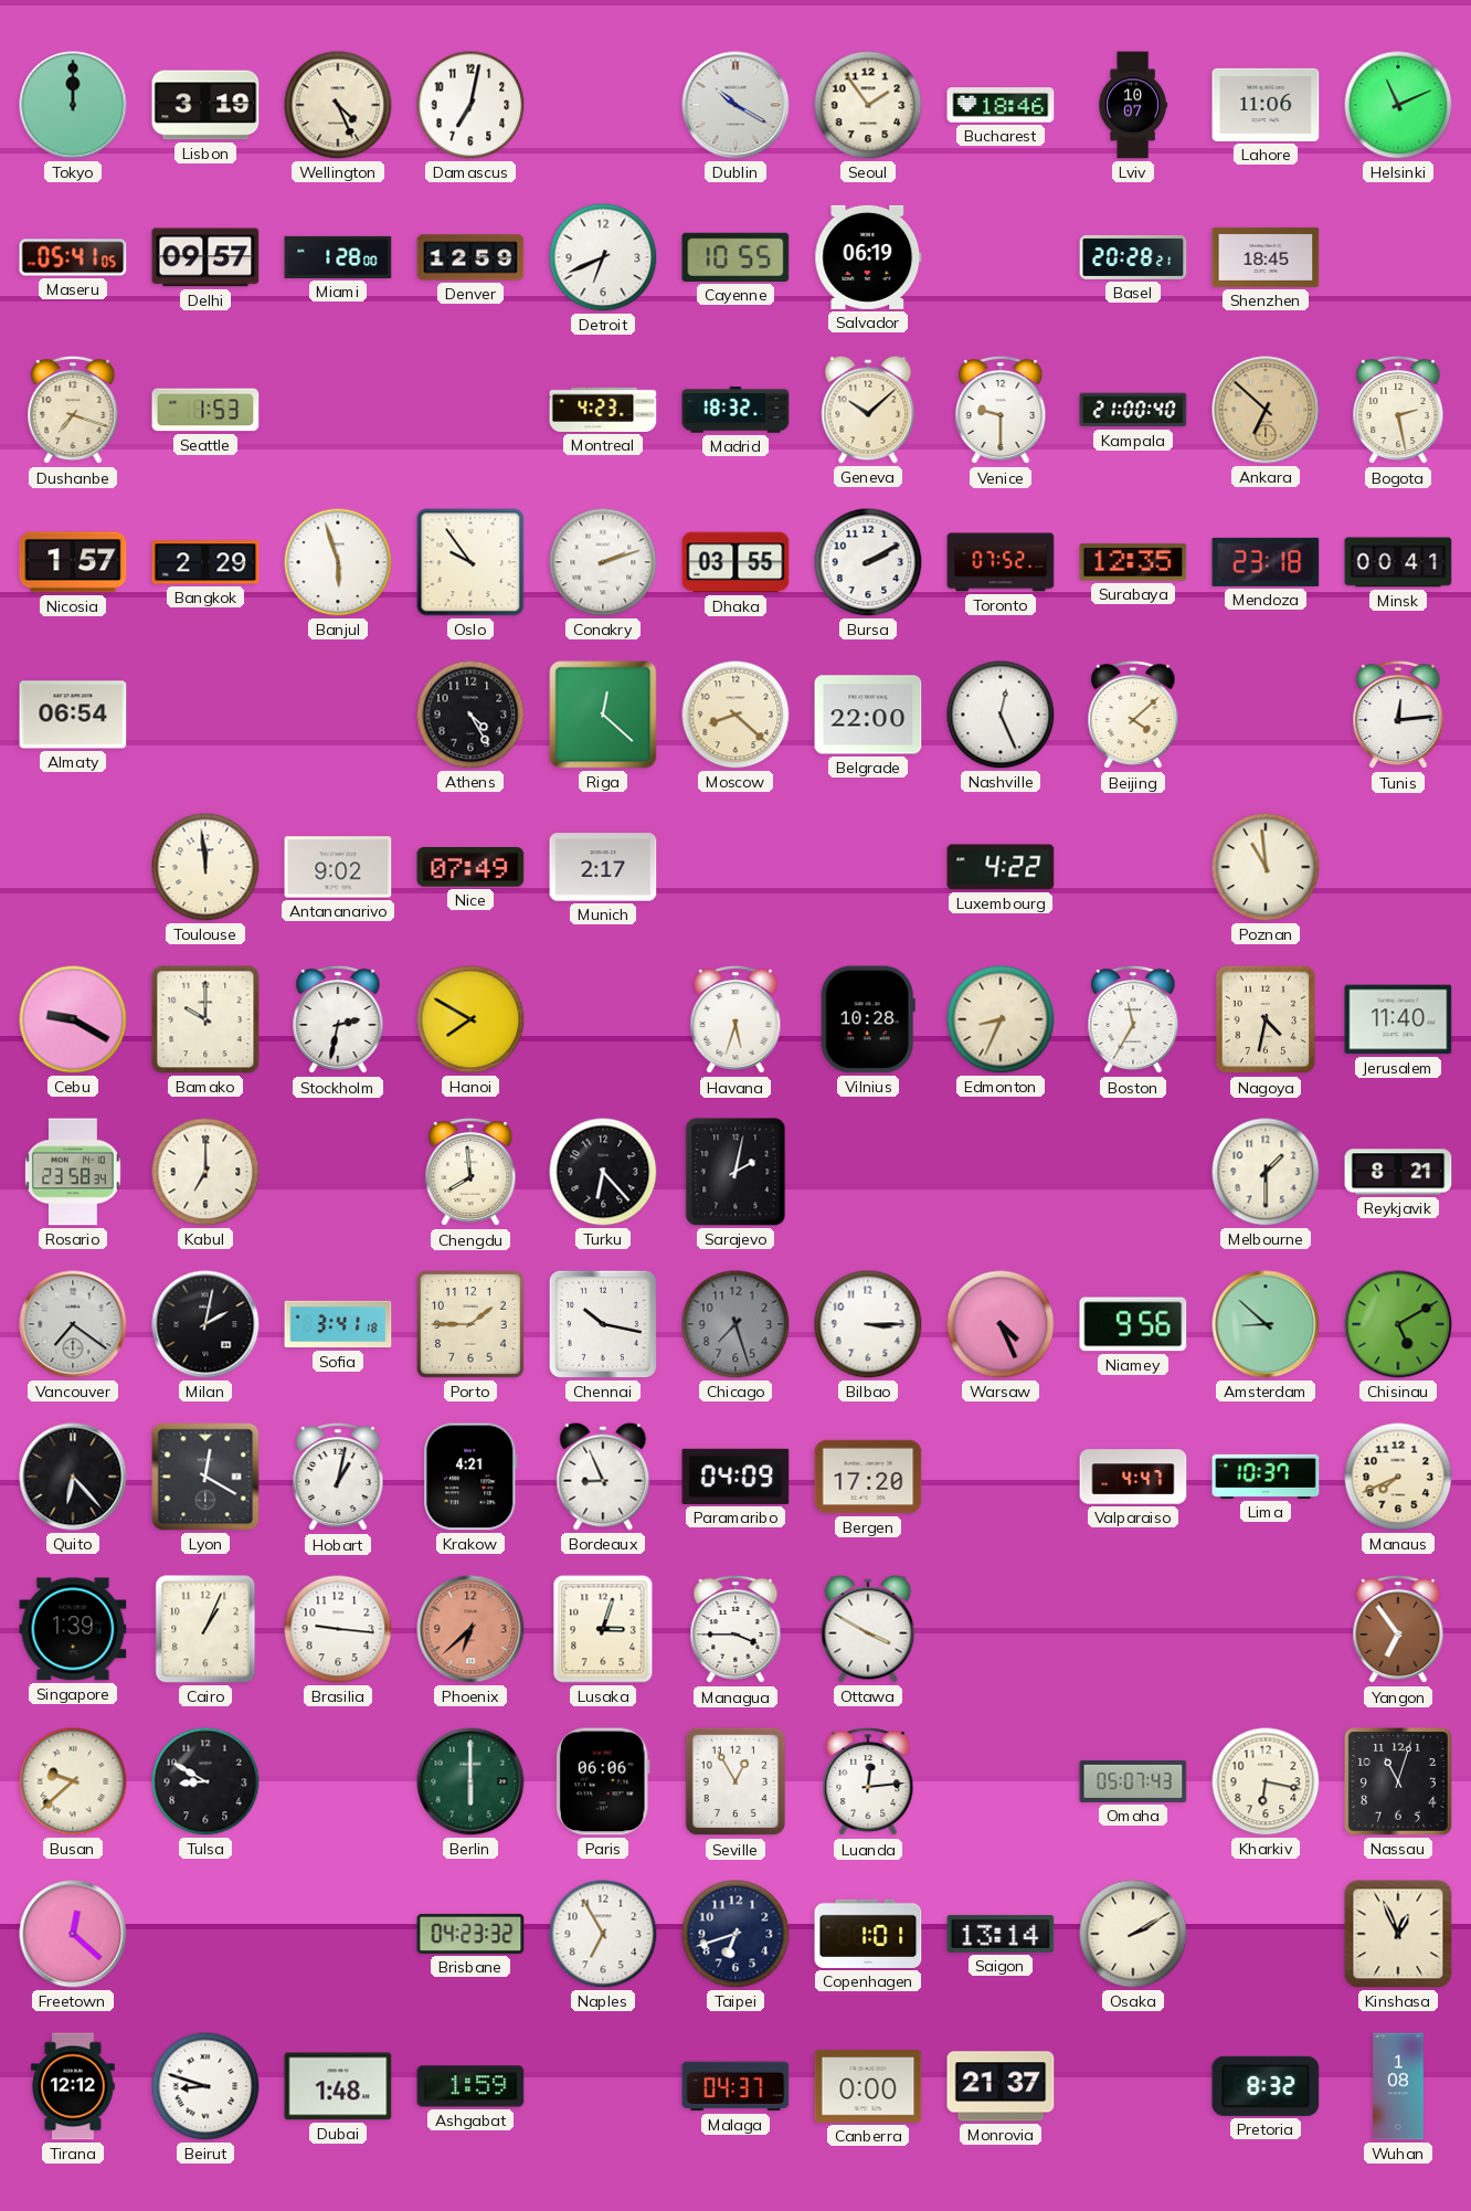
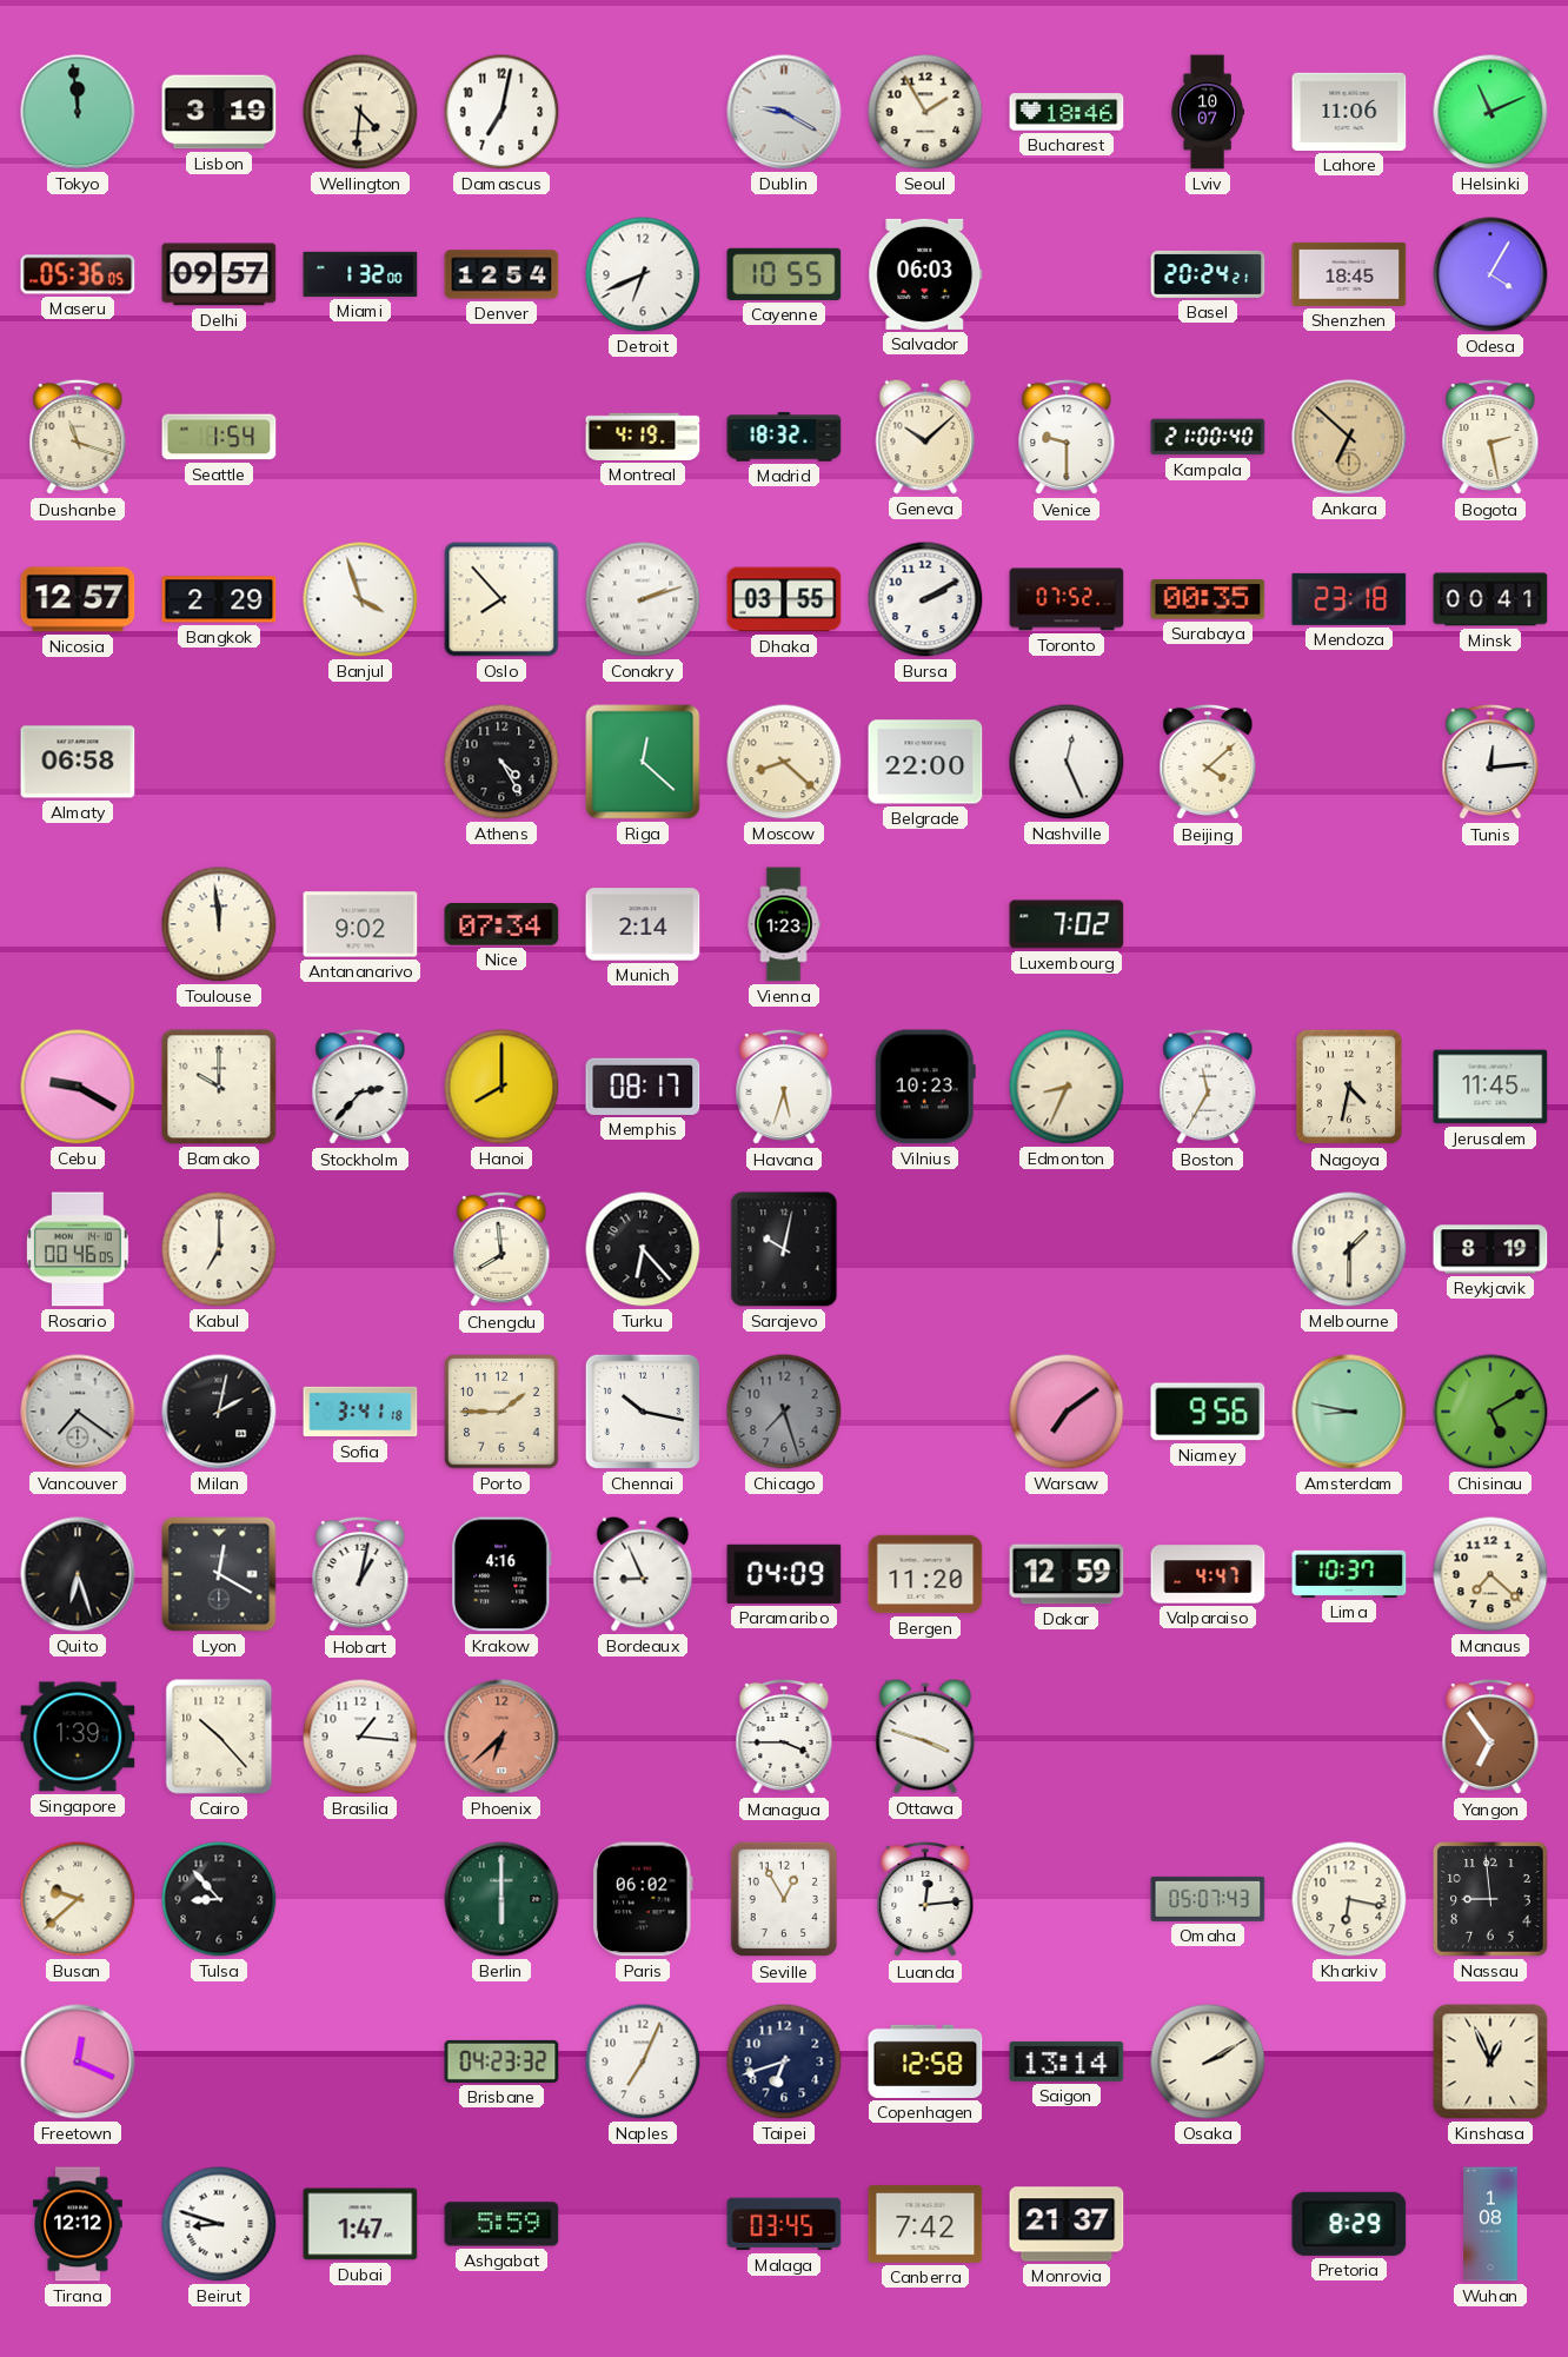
Tokyo: 12:00 -> 11:59
Wellington: 4:26 -> 4:31
Dublin: 10:20 -> 9:20
Seoul: 1:54 -> 1:55
Maseru: 05:41 -> 05:36
Miami: 1:28 -> 1:32
Denver: 12:59 -> 12:54
Salvador: 06:19 -> 06:03
Basel: 20:28 -> 20:24
Odesa: none -> 4:05
Dushanbe: 7:18 -> 11:18
Seattle: 1:53 -> 1:54
Montreal: 4:23 -> 4:19
Nicosia: 1:57 -> 12:57
Banjul: 5:57 -> 3:57
Oslo: 9:54 -> 7:53
Surabaya: 12:35 -> 00:35
Almaty: 06:54 -> 06:58
Nice: 07:49 -> 07:34
Munich: 2:17 -> 2:14
Vienna: none -> 1:23
Luxembourg: 4:22 -> 7:02
Poznan: 10:59 -> none
Stockholm: 2:32 -> 2:37
Hanoi: 7:50 -> 8:00
Memphis: none -> 08:17
Vilnius: 10:28 -> 10:23
Jerusalem: 11:40 -> 11:45
Rosario: 23:58 -> 00:46
Sarajevo: 2:02 -> 10:02
Reykjavik: 8:21 -> 8:19
Bilbao: 3:15 -> none
Warsaw: 4:26 -> 7:09
Amsterdam: 8:52 -> 8:47
Quito: 6:23 -> 6:27
Krakow: 4:21 -> 4:16
Bergen: 17:20 -> 11:20
Dakar: none -> 12:59
Manaus: 7:41 -> 7:22
Cairo: 1:04 -> 10:23
Brasilia: 9:16 -> 1:16
Lusaka: 3:03 -> none
Ottawa: 3:50 -> 3:48
Tulsa: 8:50 -> 8:53
Paris: 06:06 -> 06:02
Nassau: 11:03 -> 8:59
Freetown: 12:22 -> 12:19
Naples: 6:55 -> 7:04
Copenhagen: 1:01 -> 12:58
Dubai: 1:48 -> 1:47
Ashgabat: 1:59 -> 5:59
Malaga: 04:37 -> 03:45
Canberra: 0:00 -> 7:42
Pretoria: 8:32 -> 8:29
